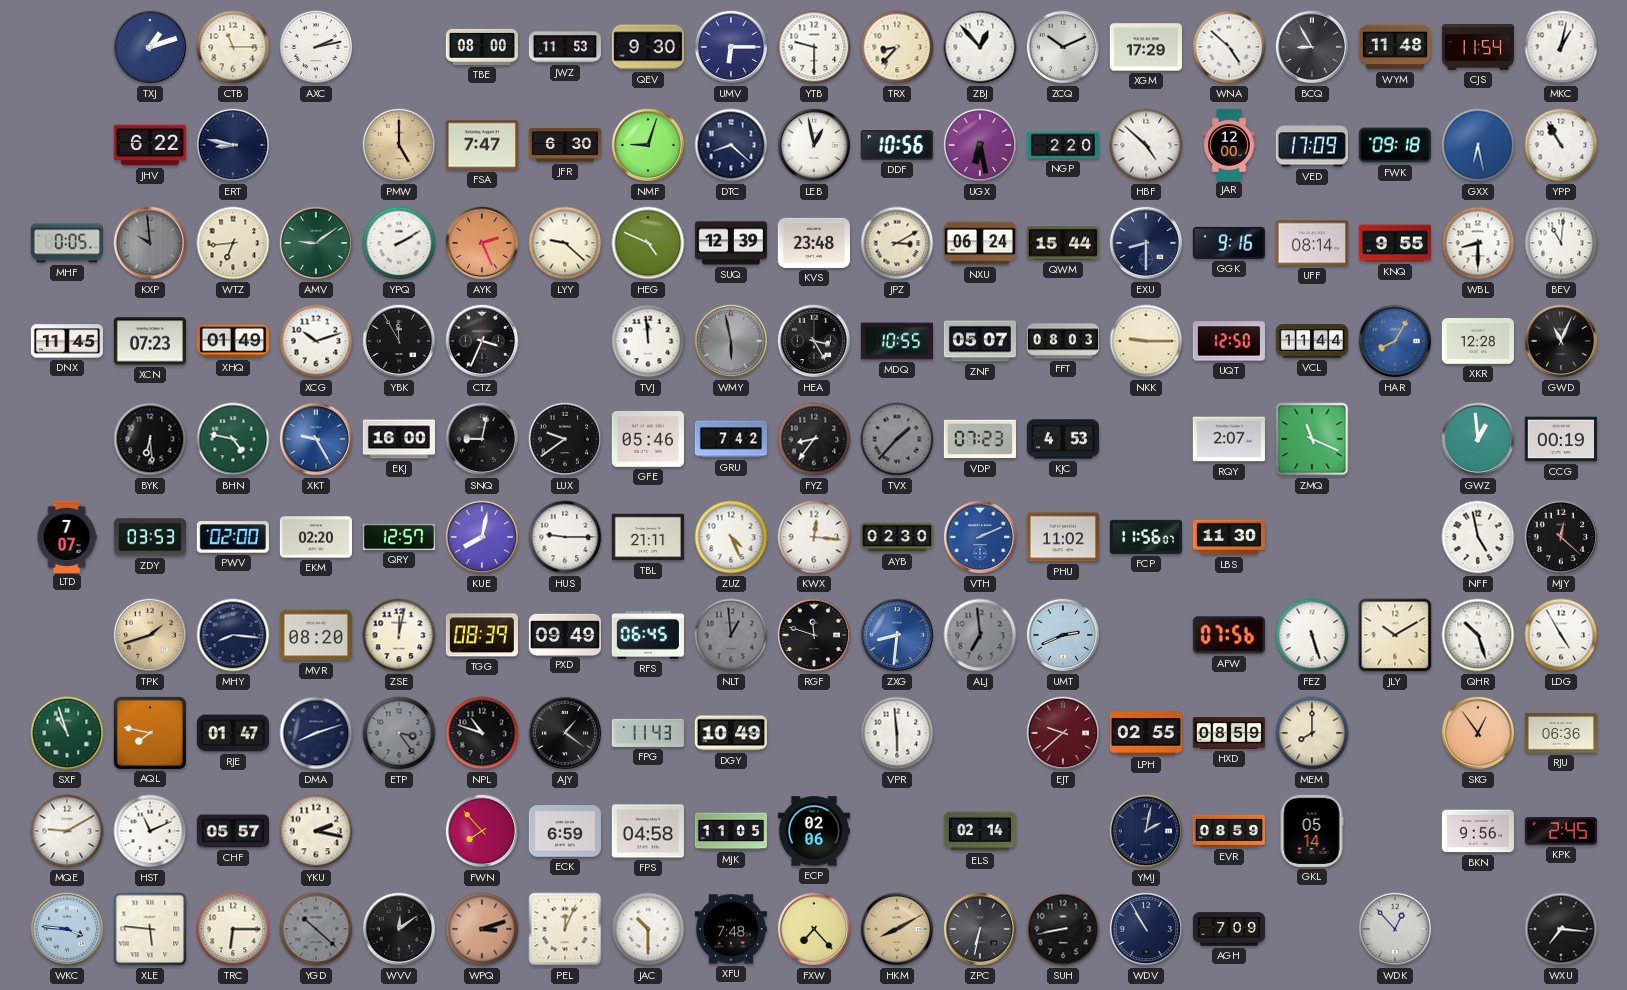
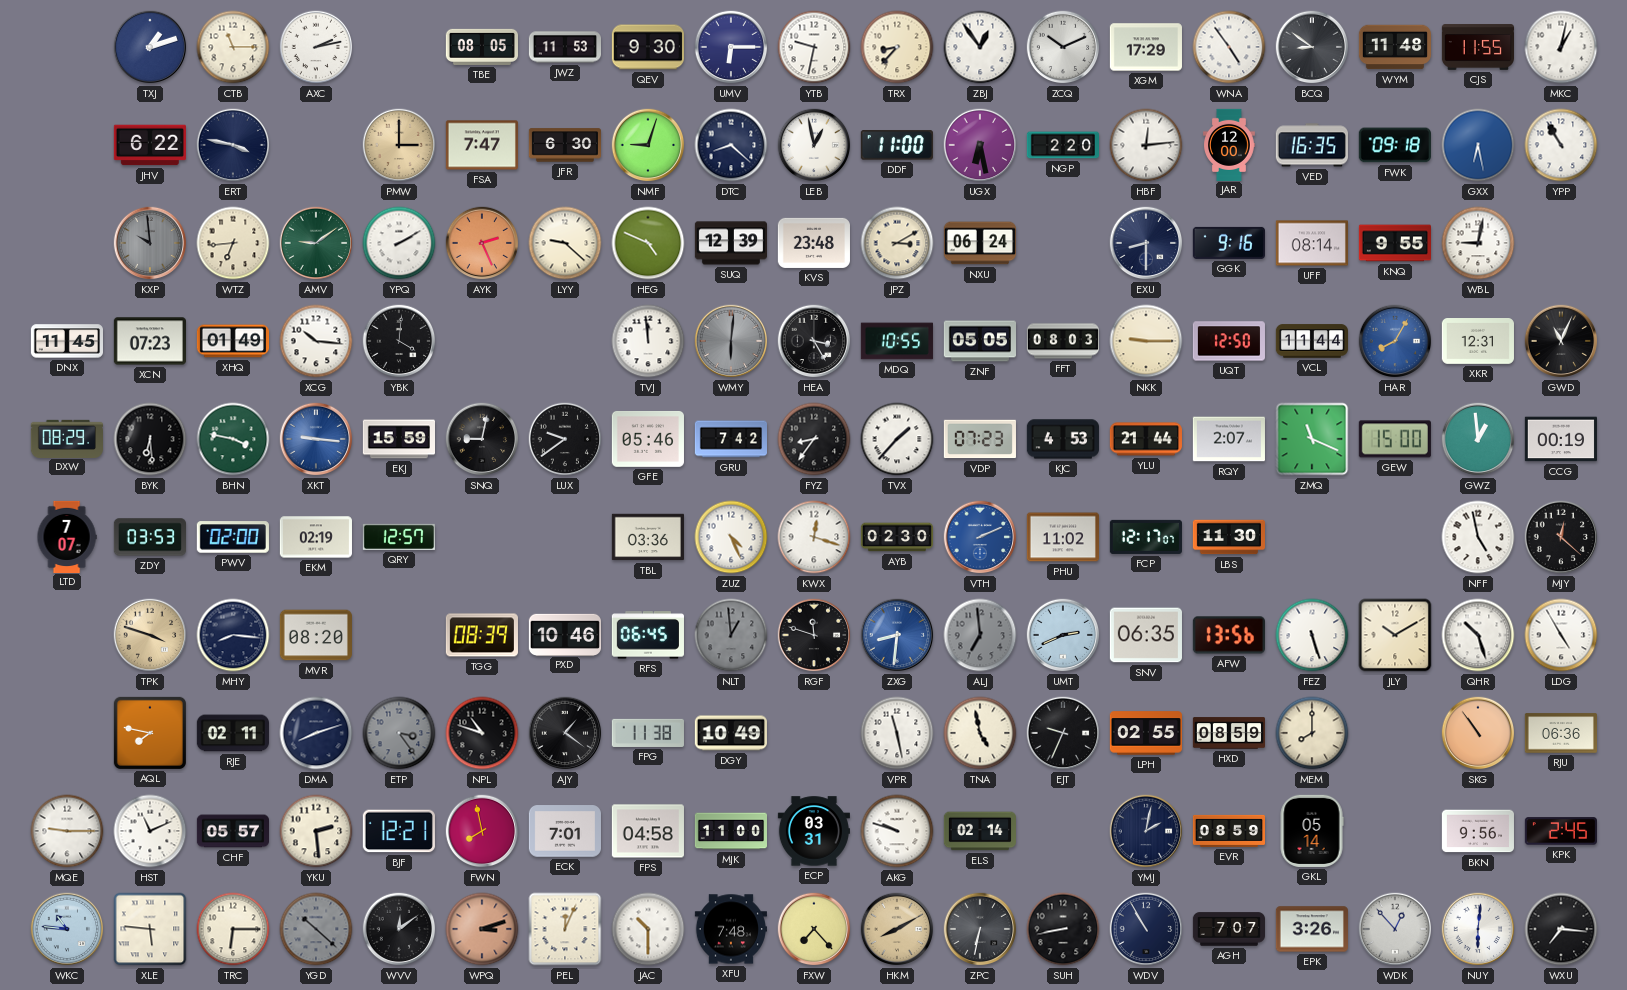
TBE: 08:00 -> 08:05
YTB: 9:30 -> 9:32
ZBJ: 12:53 -> 12:54
WNA: 4:52 -> 4:54
BCQ: 8:55 -> 8:51
CJS: 11:54 -> 11:55
ERT: 8:47 -> 3:47
PMW: 5:00 -> 3:00
DDF: 10:56 -> 11:00
HBF: 4:52 -> 12:14
VED: 17:09 -> 16:35
MHF: 0:05 -> none
QWM: 15:44 -> none
WBL: 8:30 -> 9:02
BEV: 11:01 -> none
XCG: 10:12 -> 10:16
YBK: 11:55 -> 4:01
CTZ: 3:34 -> none
WMY: 5:58 -> 6:01
ZNF: 05:07 -> 05:05
XKR: 12:28 -> 12:31
DXW: none -> 08:29
BHN: 4:47 -> 3:47
XKT: 9:25 -> 9:16
EKJ: 16:00 -> 15:59
TVX dial: grey -> white
YLU: none -> 21:44
GEW: none -> 15:00
EKM: 02:20 -> 02:19
KUE: 8:02 -> none
HUS: 9:15 -> none
TBL: 21:11 -> 03:36
KWX: 12:16 -> 12:18
FCP: 11:56 -> 12:17
TPK: 1:42 -> 3:48
ZSE: 12:02 -> none
PXD: 09:49 -> 10:46
SNV: none -> 06:35
AFW: 07:56 -> 13:56
SXF: 10:57 -> none
RJE: 01:47 -> 02:11
FPG: 11:43 -> 11:38
VPR: 5:59 -> 11:28
TNA: none -> 4:58
EJT: 9:38 -> 9:34
EJT dial: burgundy -> black
SKG: 12:54 -> 10:54
MQE: 9:10 -> 9:15
YKU: 2:17 -> 2:29
BJF: none -> 12:21
FWN: 7:53 -> 7:58
ECK: 6:59 -> 7:01
MJK: 11:05 -> 11:00
ECP: 02:06 -> 03:31
AKG: none -> 9:48
WKC: 3:46 -> 10:46
AGH: 7:09 -> 7:07
EPK: none -> 3:26
NUY: none -> 6:01
